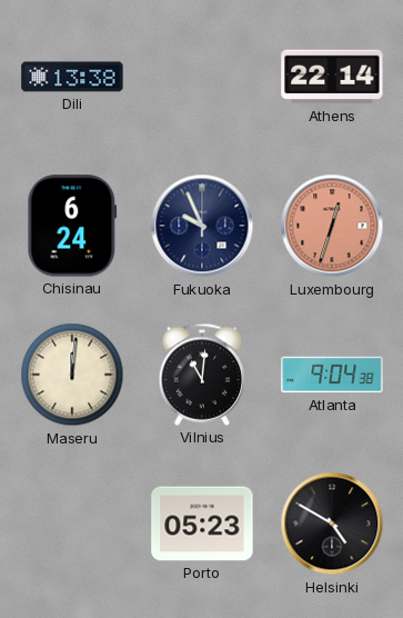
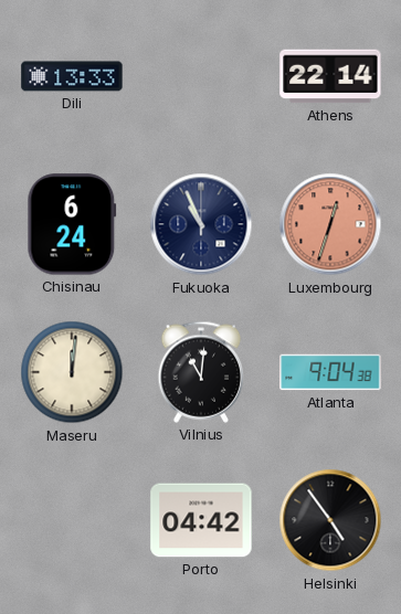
Dili: 13:38 -> 13:33
Fukuoka: 9:56 -> 10:56
Porto: 05:23 -> 04:42
Helsinki: 4:50 -> 4:54
